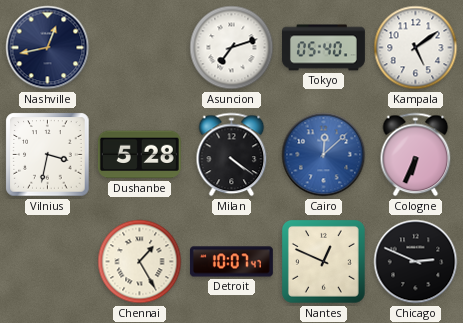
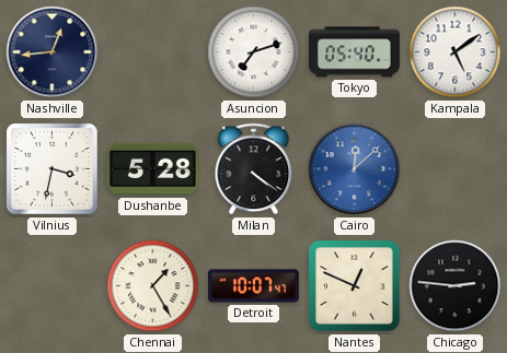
Nashville: 12:43 -> 12:44
Cologne: 6:34 -> none
Chicago: 2:49 -> 2:46
